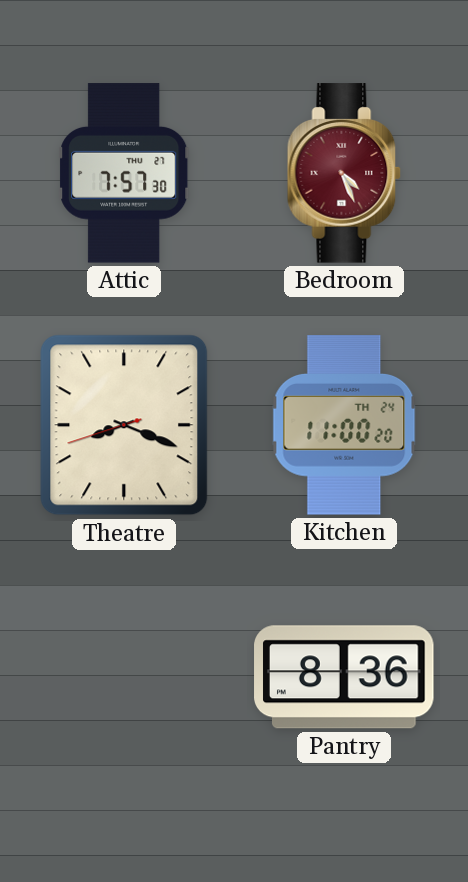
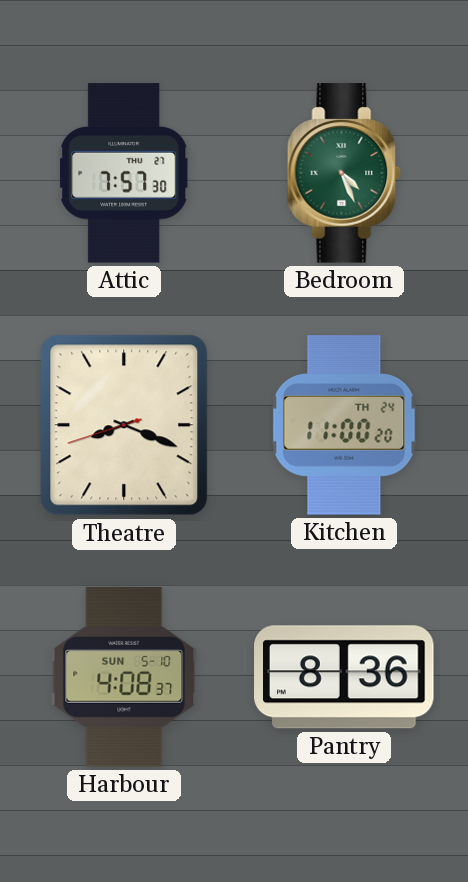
Bedroom dial: burgundy -> green
Harbour: none -> 4:08
